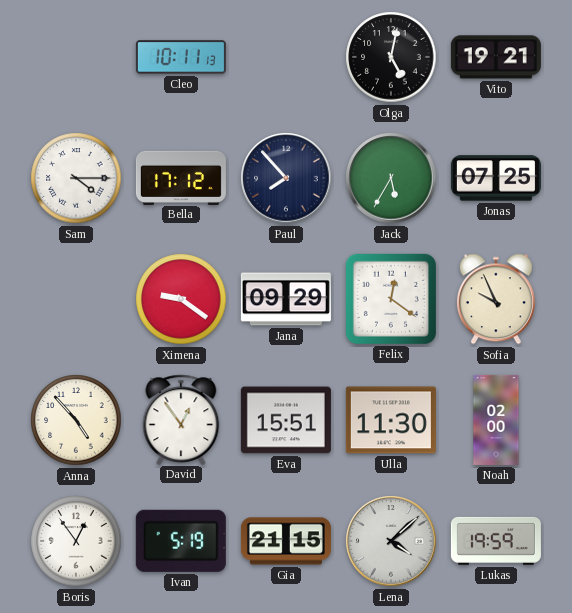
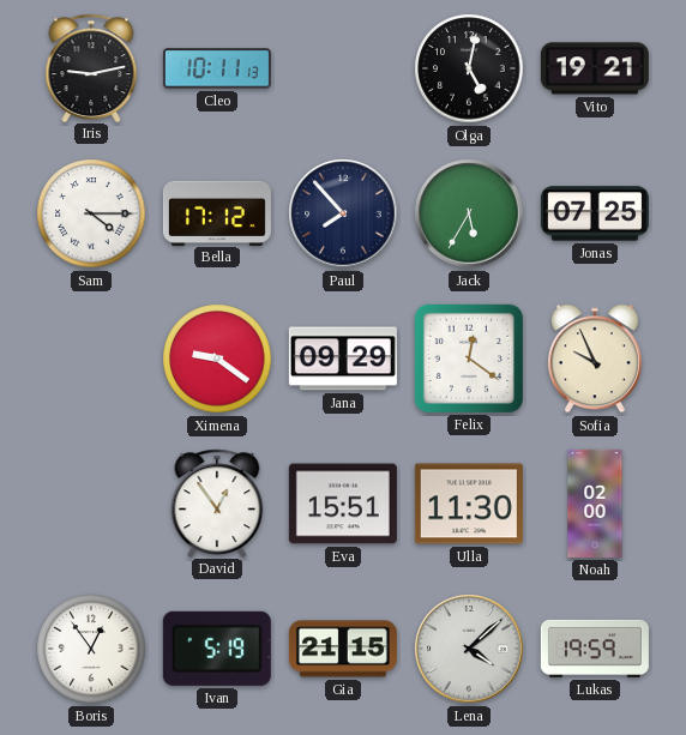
Iris: none -> 9:13
Anna: 4:53 -> none
